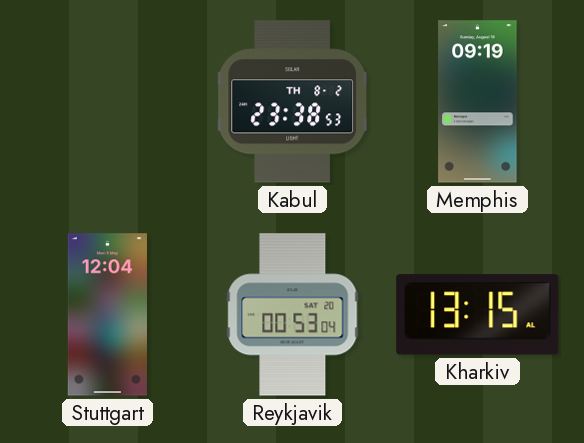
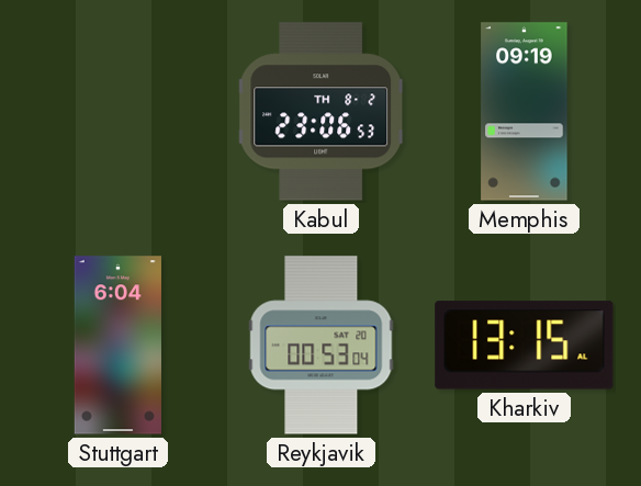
Kabul: 23:38 -> 23:06
Stuttgart: 12:04 -> 6:04
